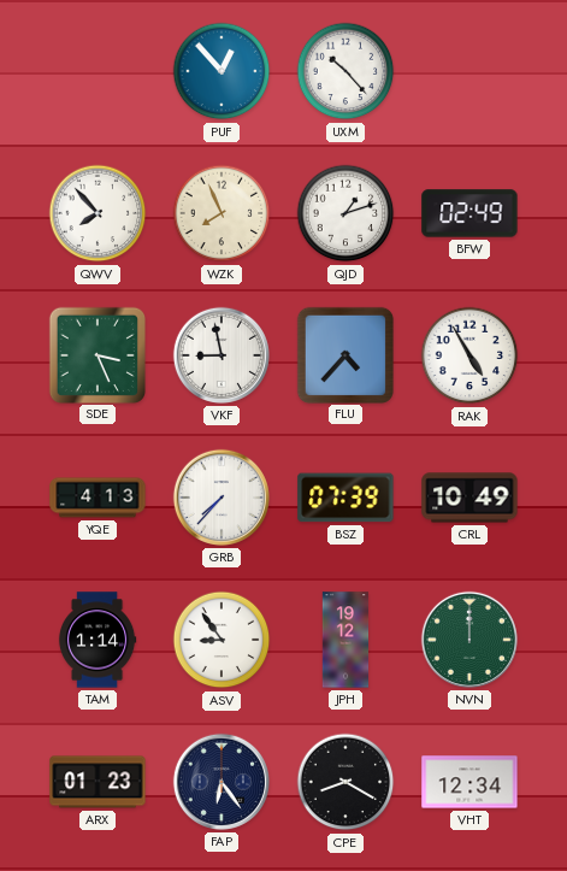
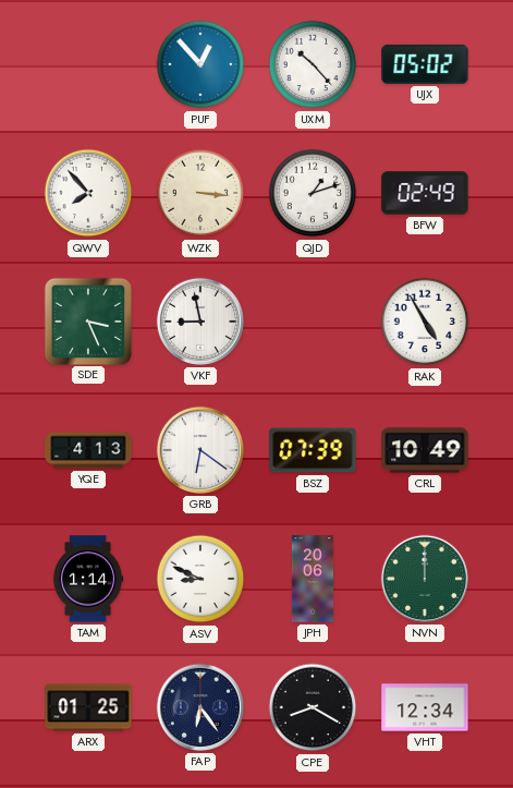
UJX: none -> 05:02
WZK: 7:56 -> 3:16
FLU: 4:37 -> none
GRB: 7:37 -> 6:21
ASV: 8:54 -> 8:49
JPH: 19:12 -> 20:06
ARX: 01:23 -> 01:25
